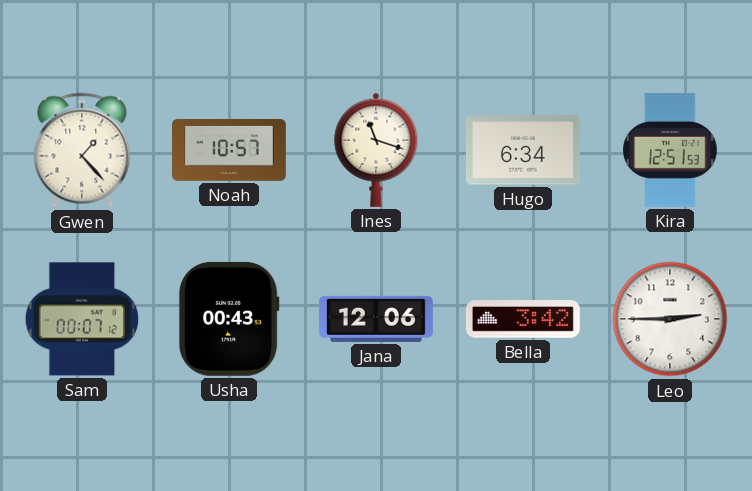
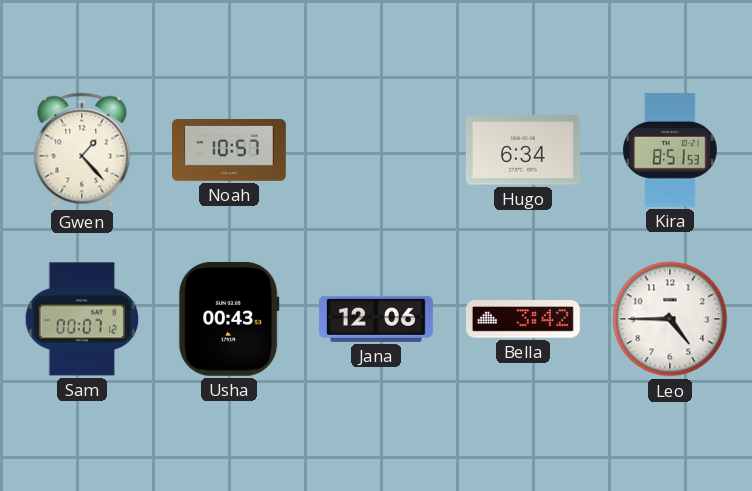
Ines: 11:18 -> none
Kira: 12:51 -> 8:51
Leo: 2:45 -> 4:45
